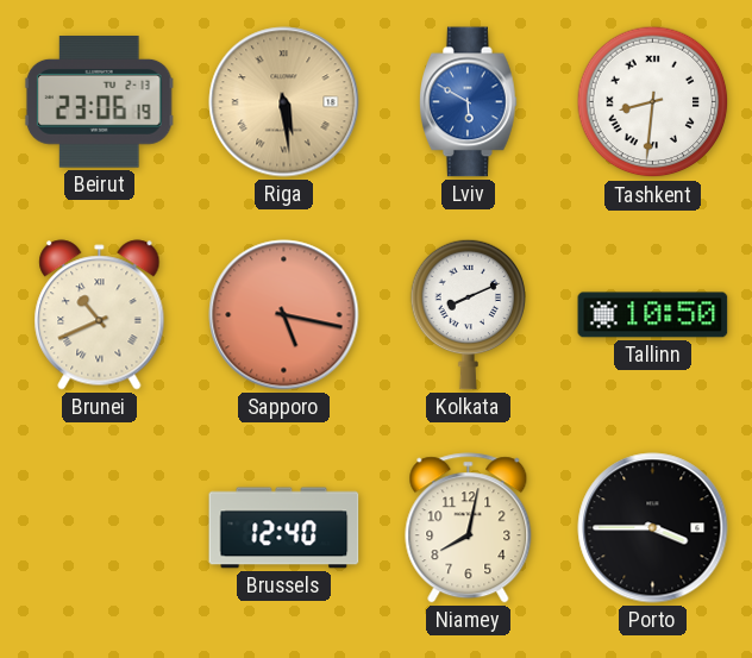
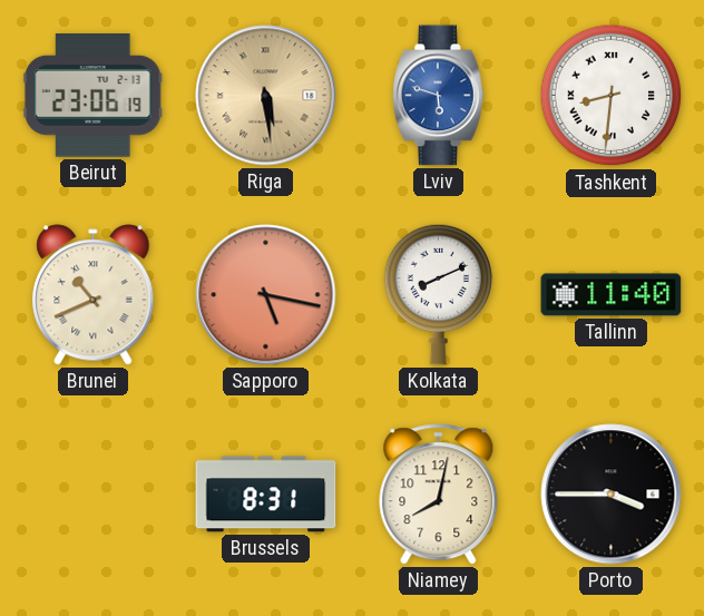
Lviv: 5:50 -> 5:48
Tallinn: 10:50 -> 11:40
Brussels: 12:40 -> 8:31
